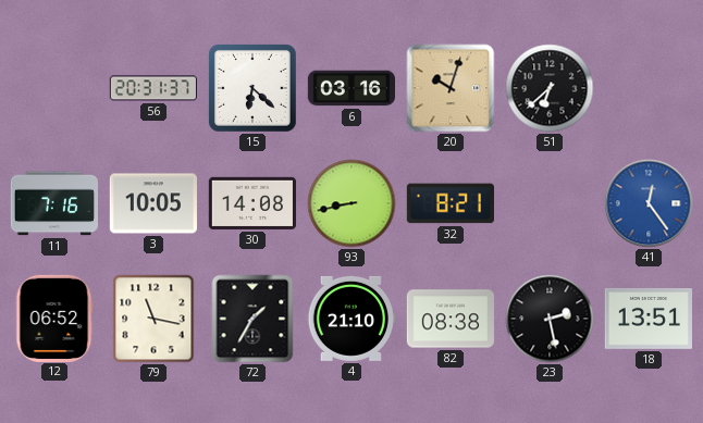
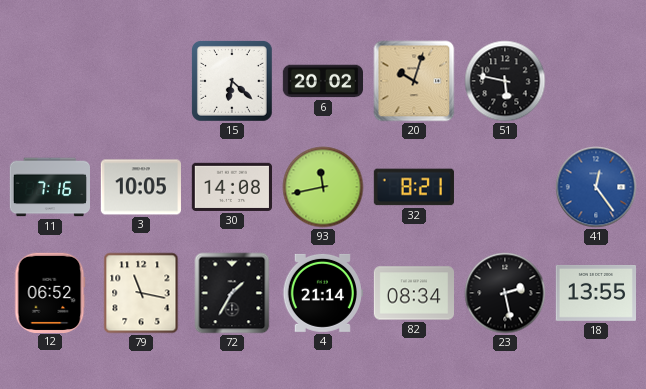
56: 20:31 -> none
6: 03:16 -> 20:02
51: 6:38 -> 5:47
93: 8:43 -> 11:43
4: 21:10 -> 21:14
82: 08:38 -> 08:34
18: 13:51 -> 13:55
